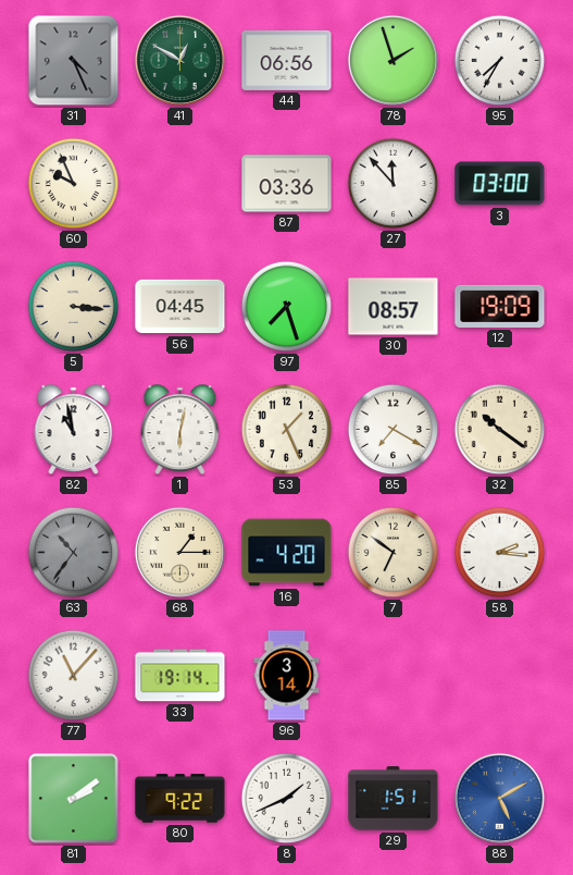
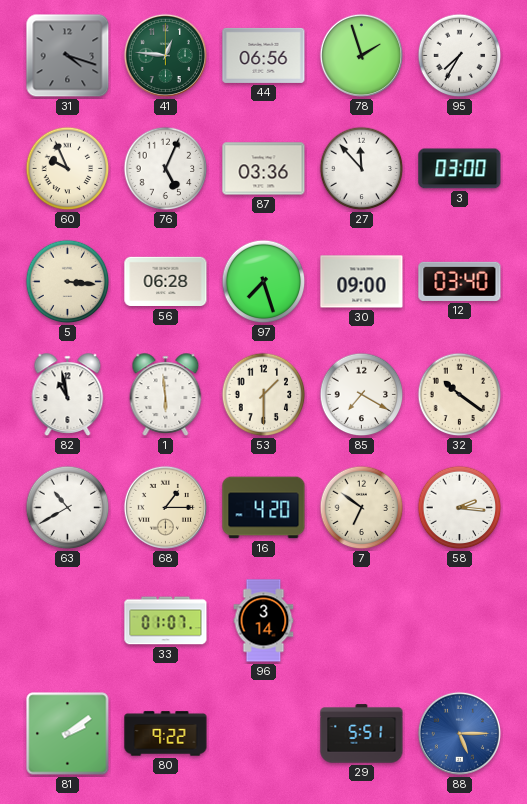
31: 4:26 -> 4:18
41: 12:50 -> 12:46
76: none -> 5:04
56: 04:45 -> 06:28
30: 08:57 -> 09:00
12: 19:09 -> 03:40
1: 6:02 -> 5:59
53: 1:26 -> 1:30
63: 10:36 -> 10:40
63 dial: grey -> white
77: 11:07 -> none
33: 19:14 -> 01:07
8: 1:41 -> none
29: 1:51 -> 5:51
88: 5:10 -> 5:15
